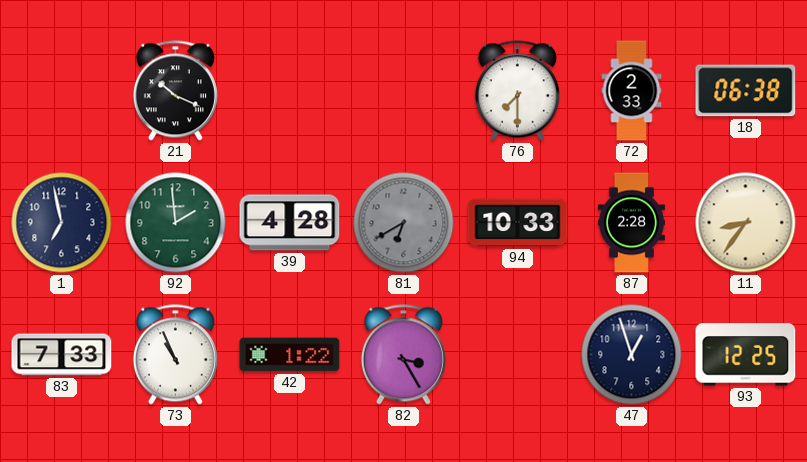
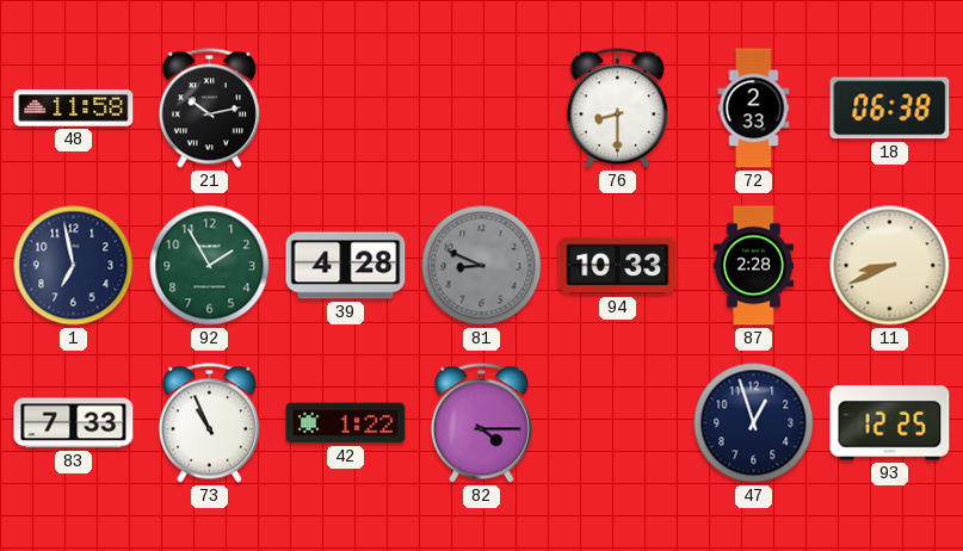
48: none -> 11:58
21: 10:19 -> 10:13
76: 7:30 -> 8:30
92: 1:59 -> 1:55
81: 6:40 -> 8:49
11: 8:36 -> 8:41
82: 3:25 -> 4:15
